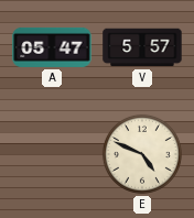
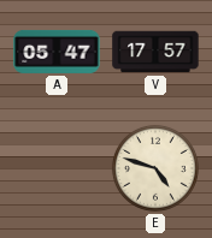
V: 5:57 -> 17:57
E: 4:49 -> 4:48
